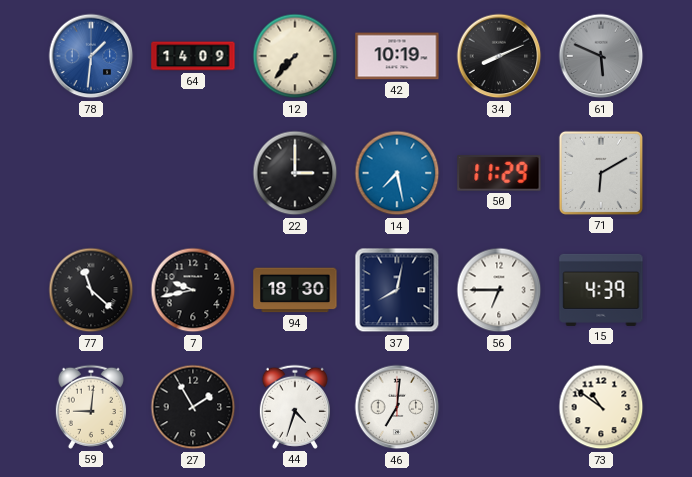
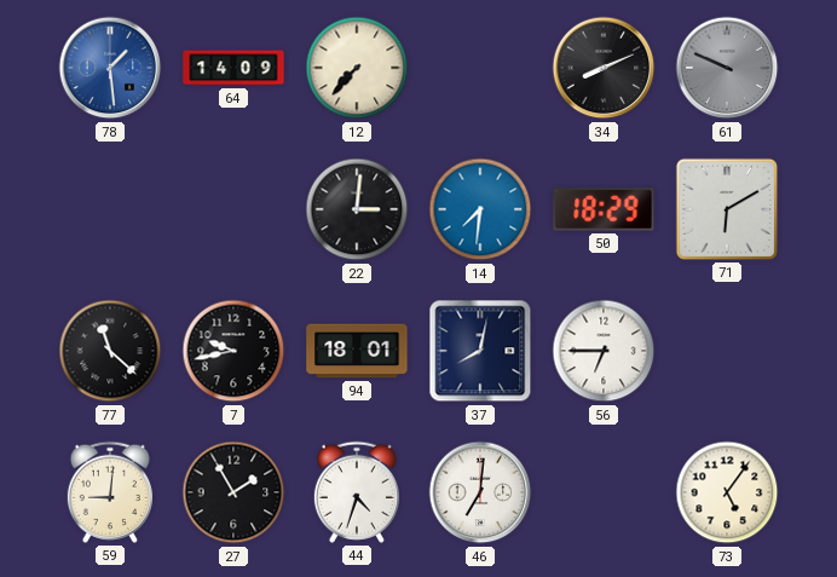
78: 1:31 -> 1:29
42: 10:19 -> none
61: 5:49 -> 9:49
22: 3:00 -> 3:01
14: 7:28 -> 7:31
50: 11:29 -> 18:29
94: 18:30 -> 18:01
15: 4:39 -> none
73: 10:51 -> 5:06
